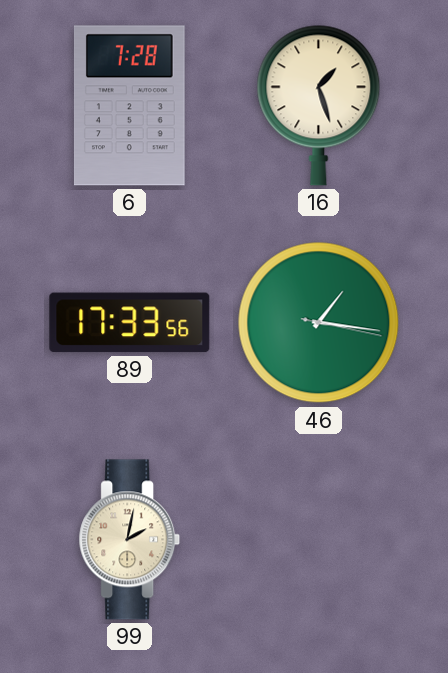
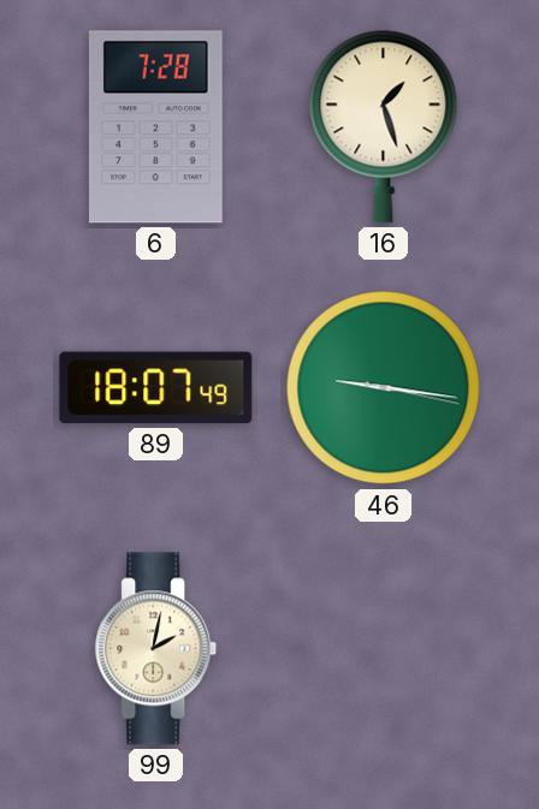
89: 17:33 -> 18:07
46: 1:16 -> 9:16
